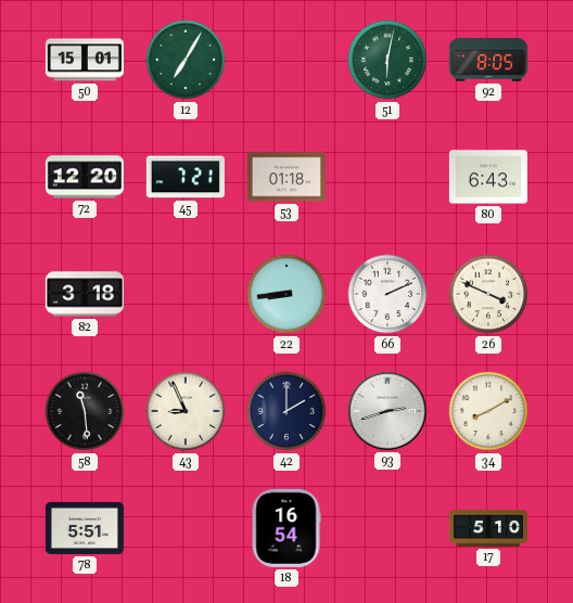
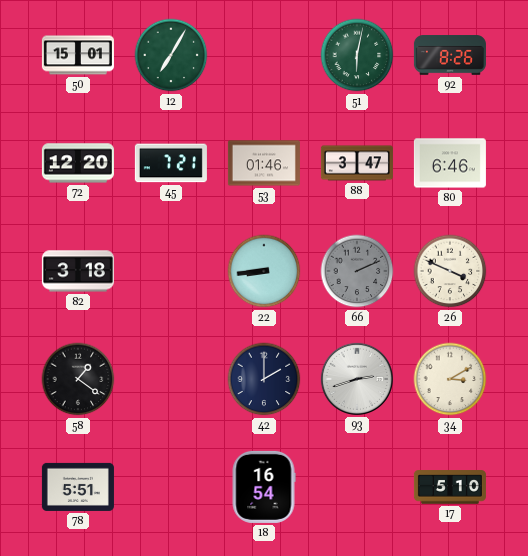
92: 8:05 -> 8:26
53: 01:18 -> 01:46
88: none -> 3:47
80: 6:43 -> 6:46
66 dial: white -> grey
58: 11:29 -> 1:21
43: 8:56 -> none
34: 8:10 -> 3:10
